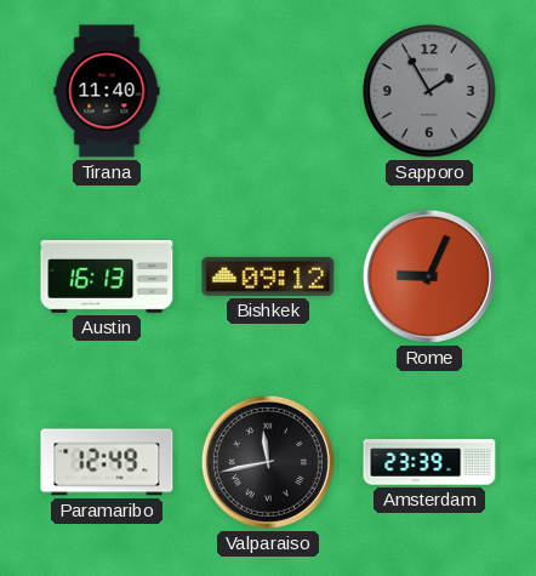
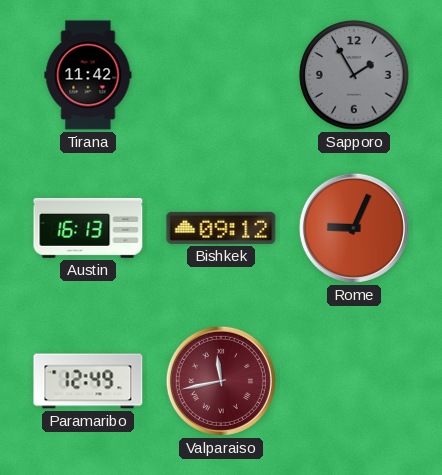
Tirana: 11:40 -> 11:42
Valparaiso dial: black -> burgundy
Amsterdam: 23:39 -> none
